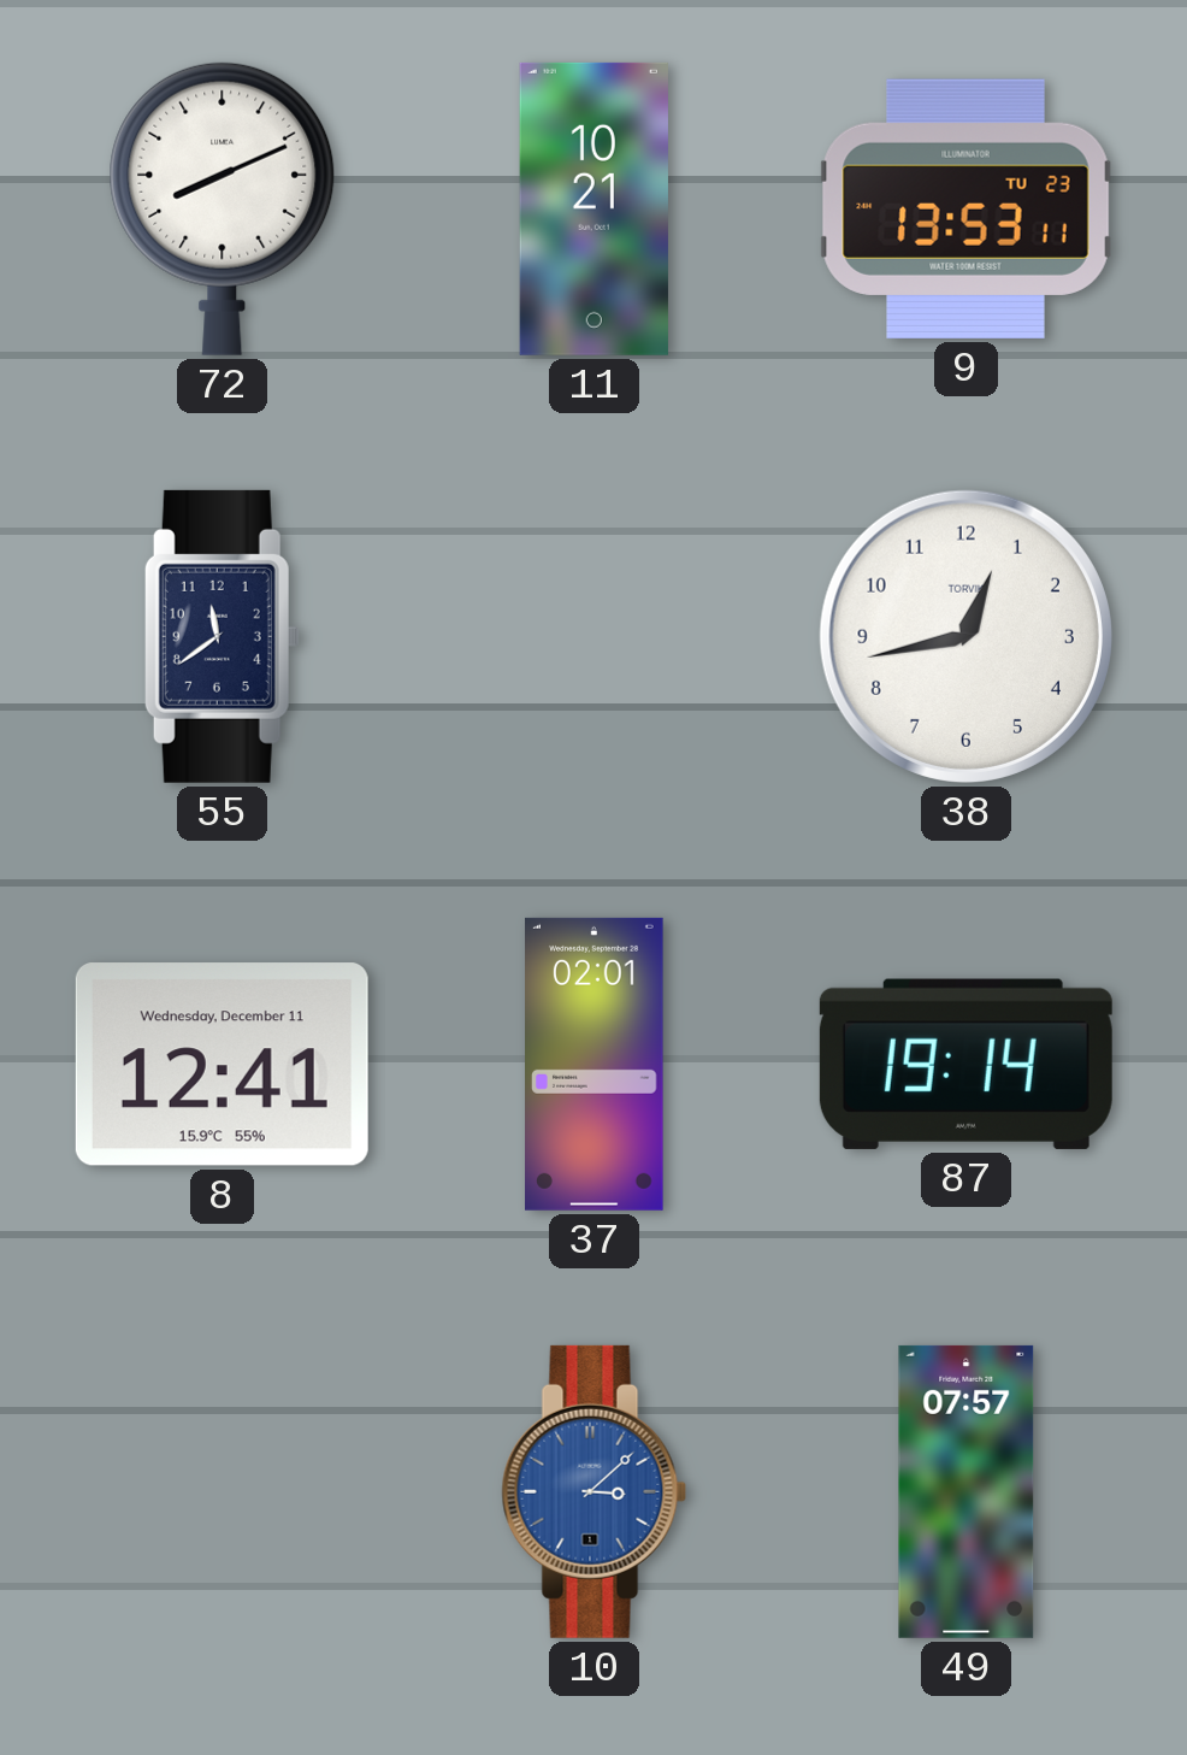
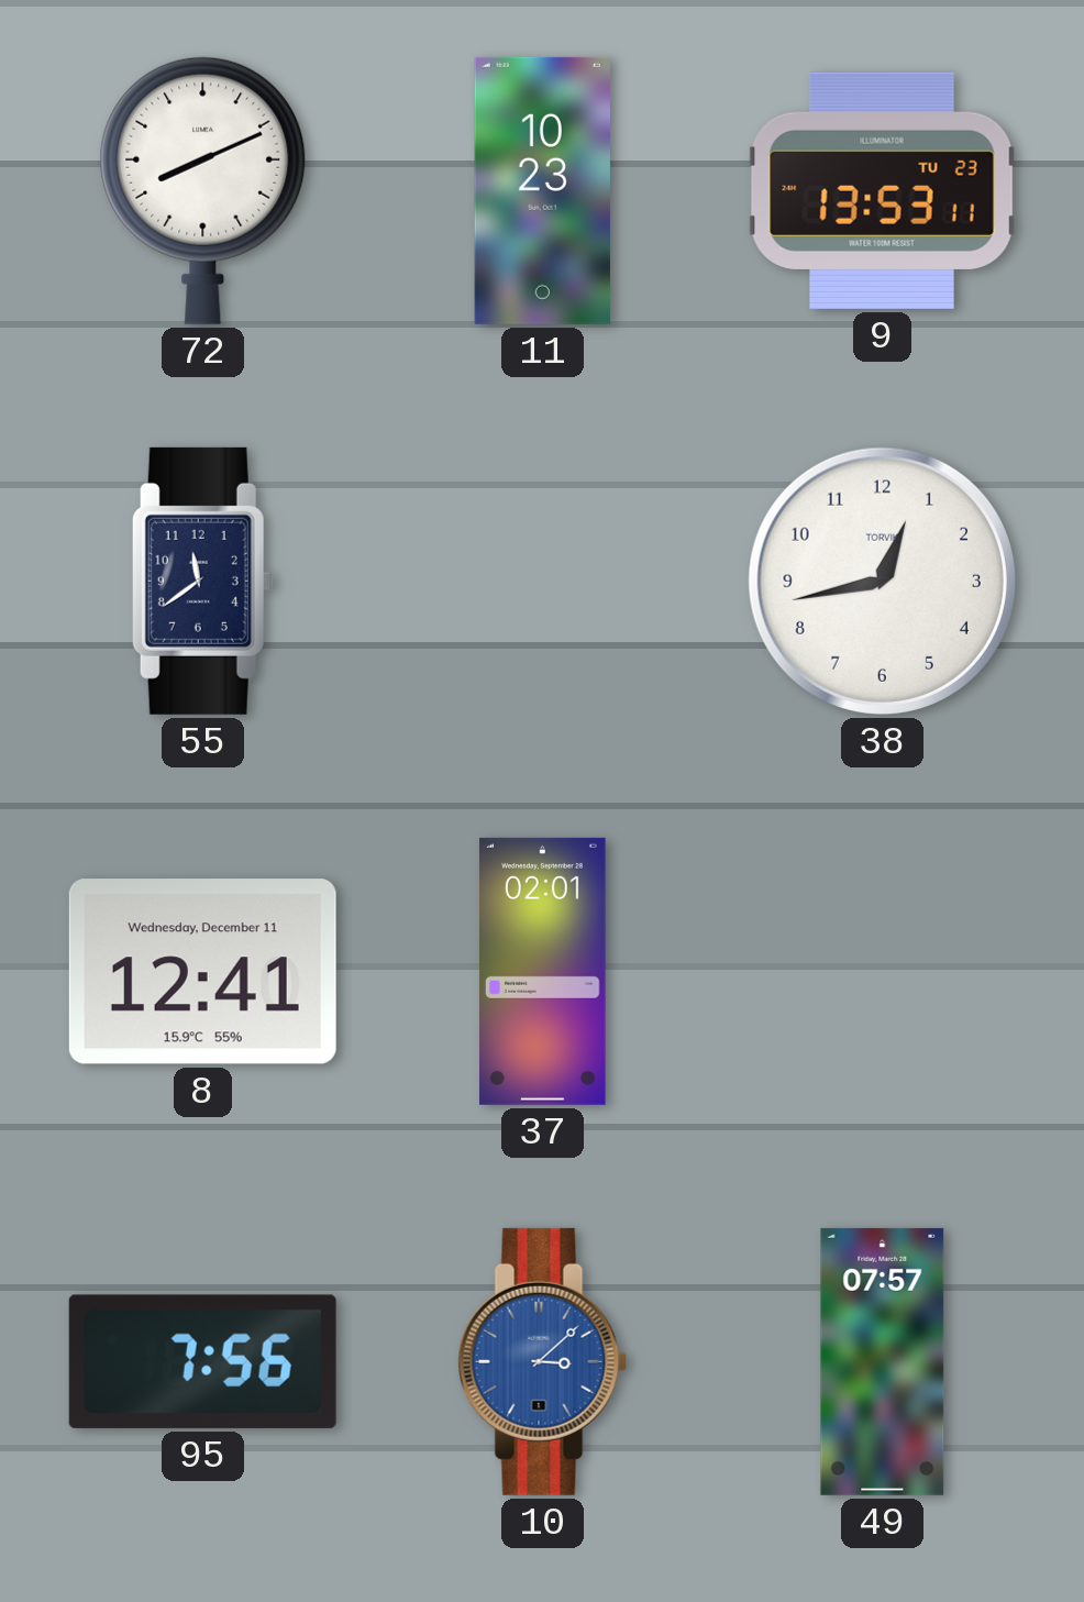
11: 10:21 -> 10:23
87: 19:14 -> none
95: none -> 7:56
